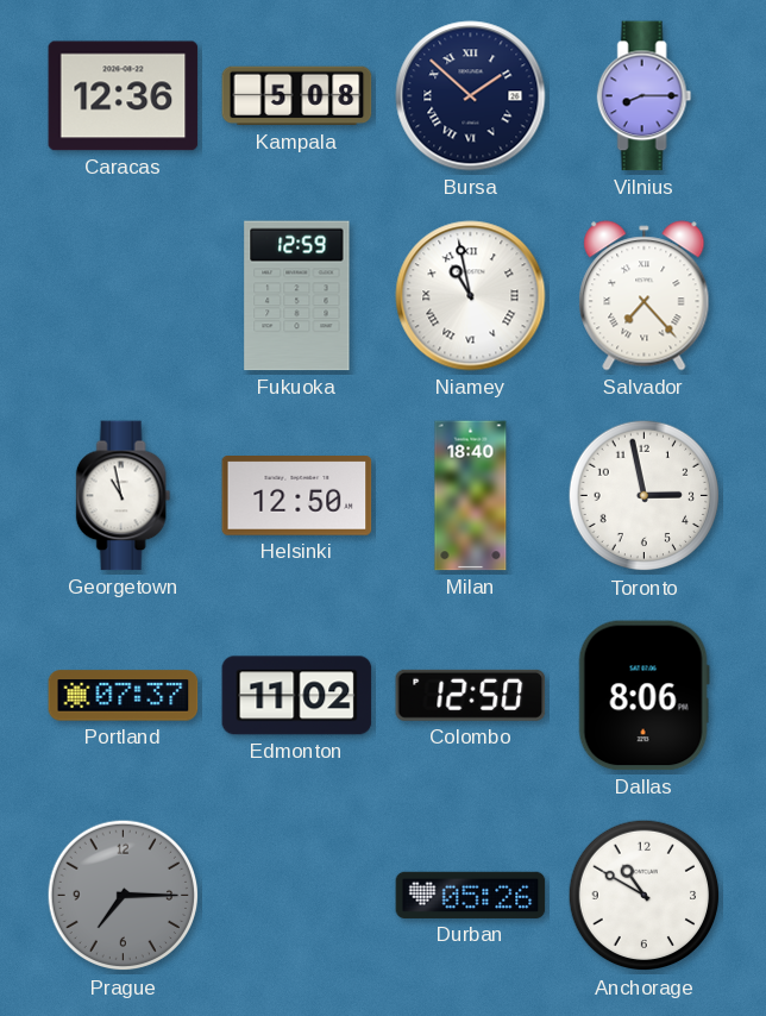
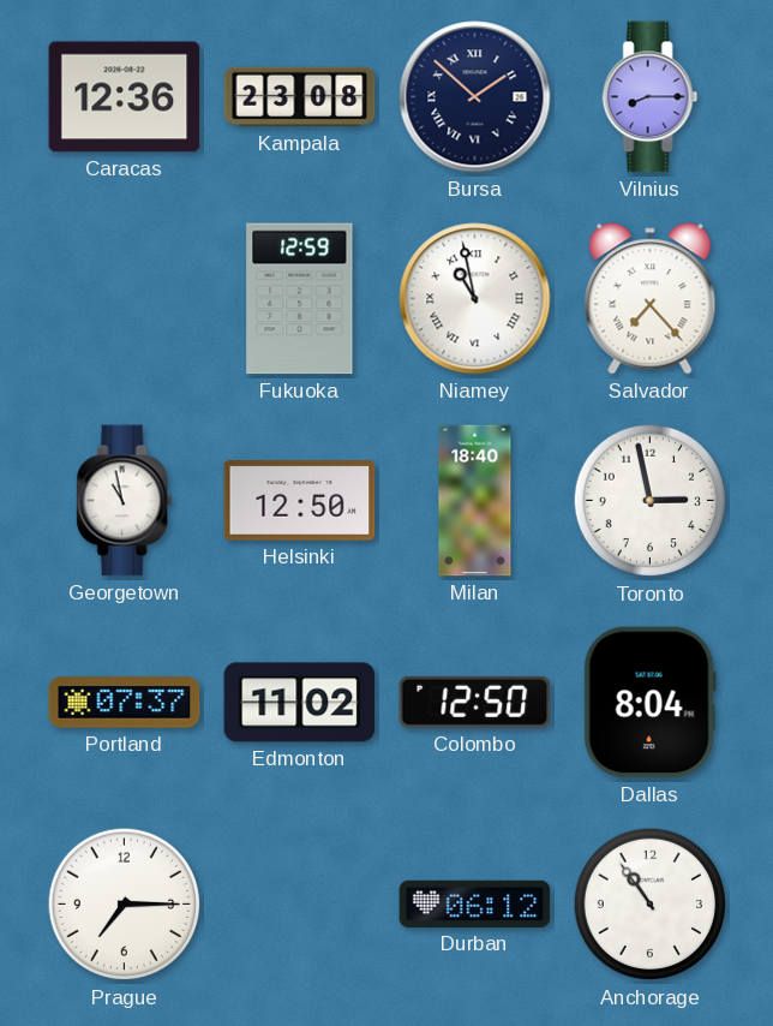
Kampala: 5:08 -> 23:08
Dallas: 8:06 -> 8:04
Prague dial: grey -> white
Durban: 05:26 -> 06:12
Anchorage: 10:50 -> 10:54
